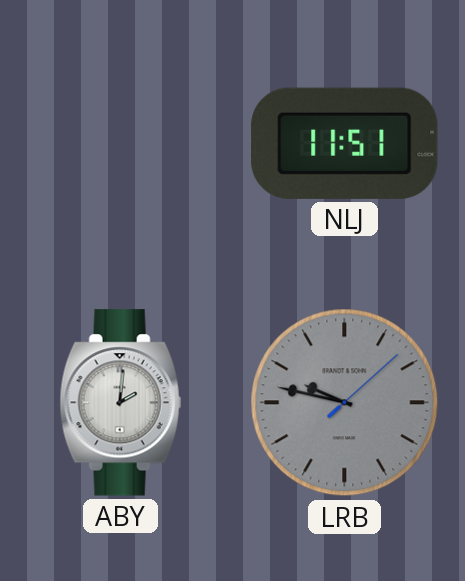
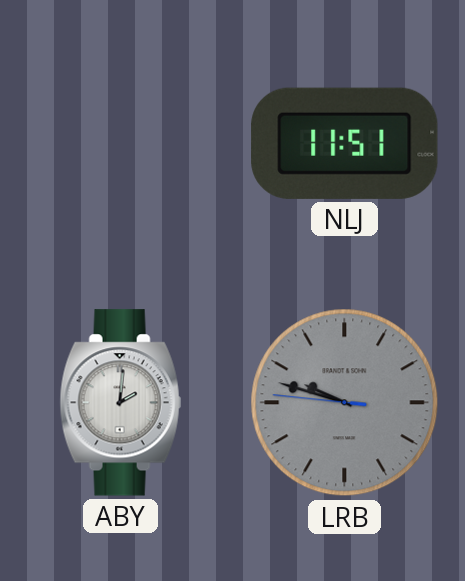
LRB: 9:47:08 -> 9:47:46
